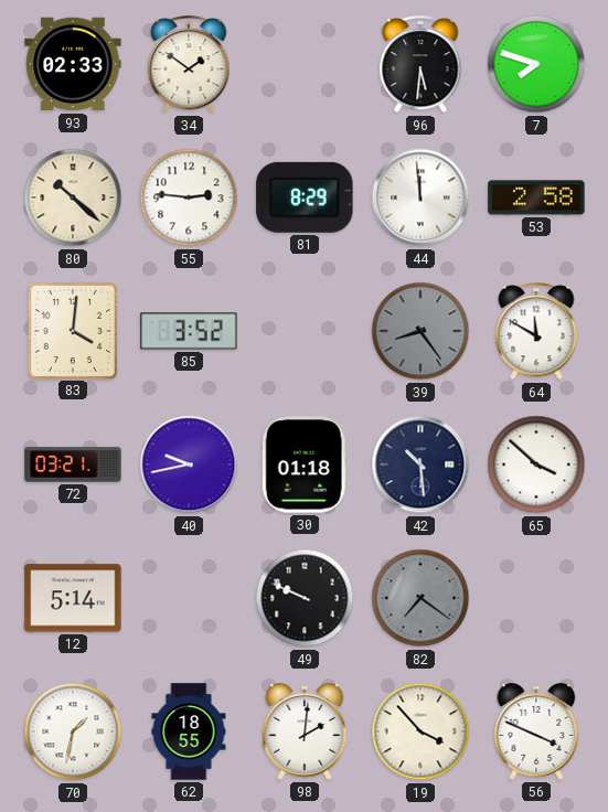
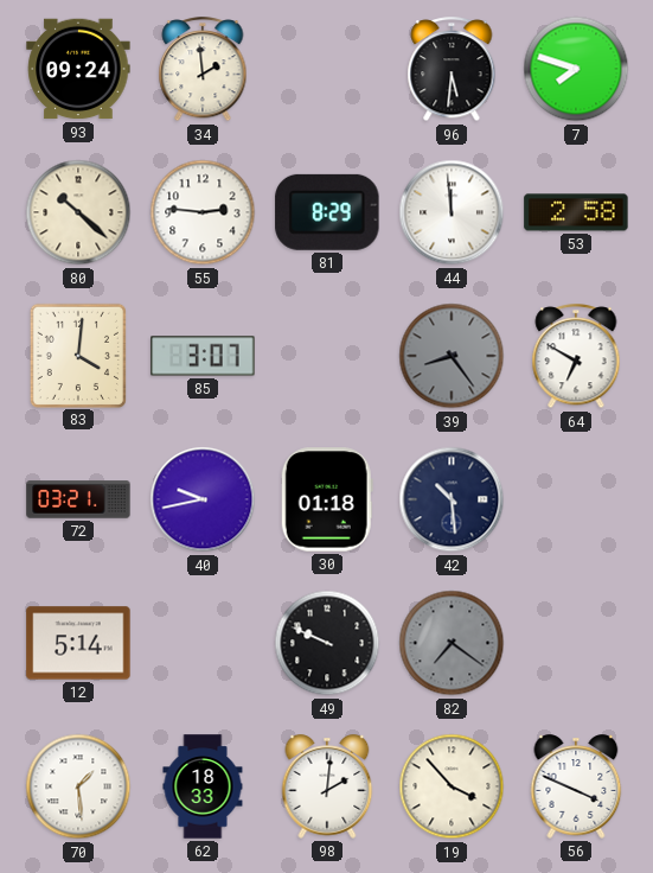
93: 02:33 -> 09:24
34: 1:51 -> 1:59
85: 3:52 -> 3:07
64: 11:50 -> 6:50
65: 3:52 -> none
70: 1:32 -> 1:29
62: 18:55 -> 18:33
